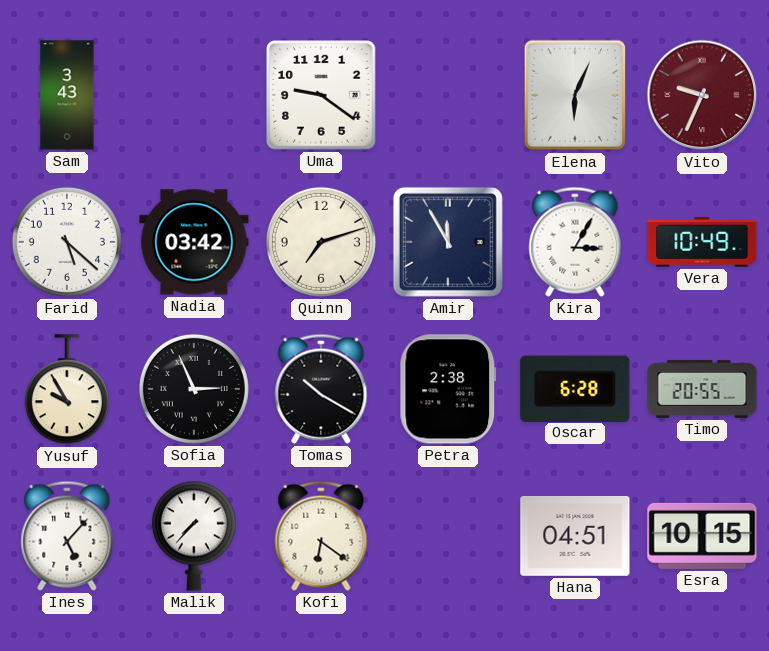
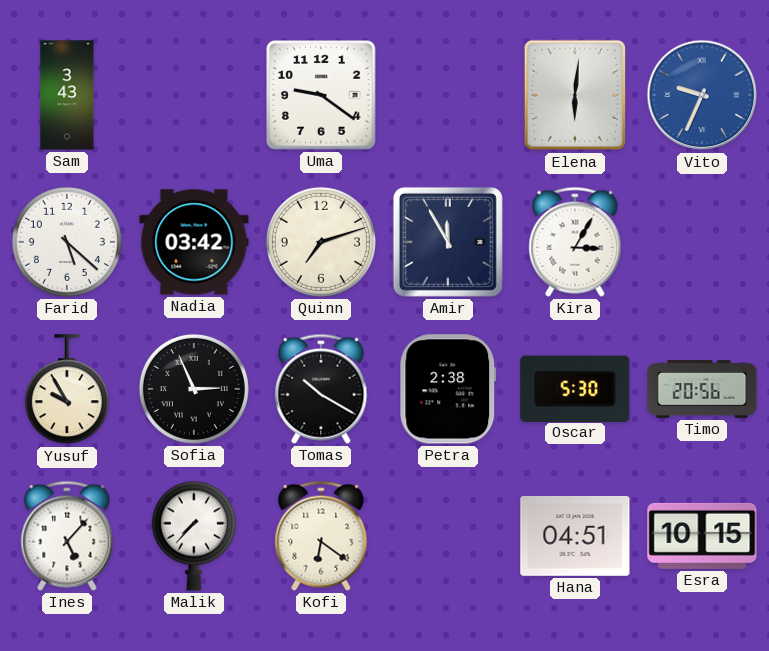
Elena: 6:04 -> 6:01
Vito dial: burgundy -> blue
Vera: 10:49 -> none
Oscar: 6:28 -> 5:30
Timo: 20:55 -> 20:56
